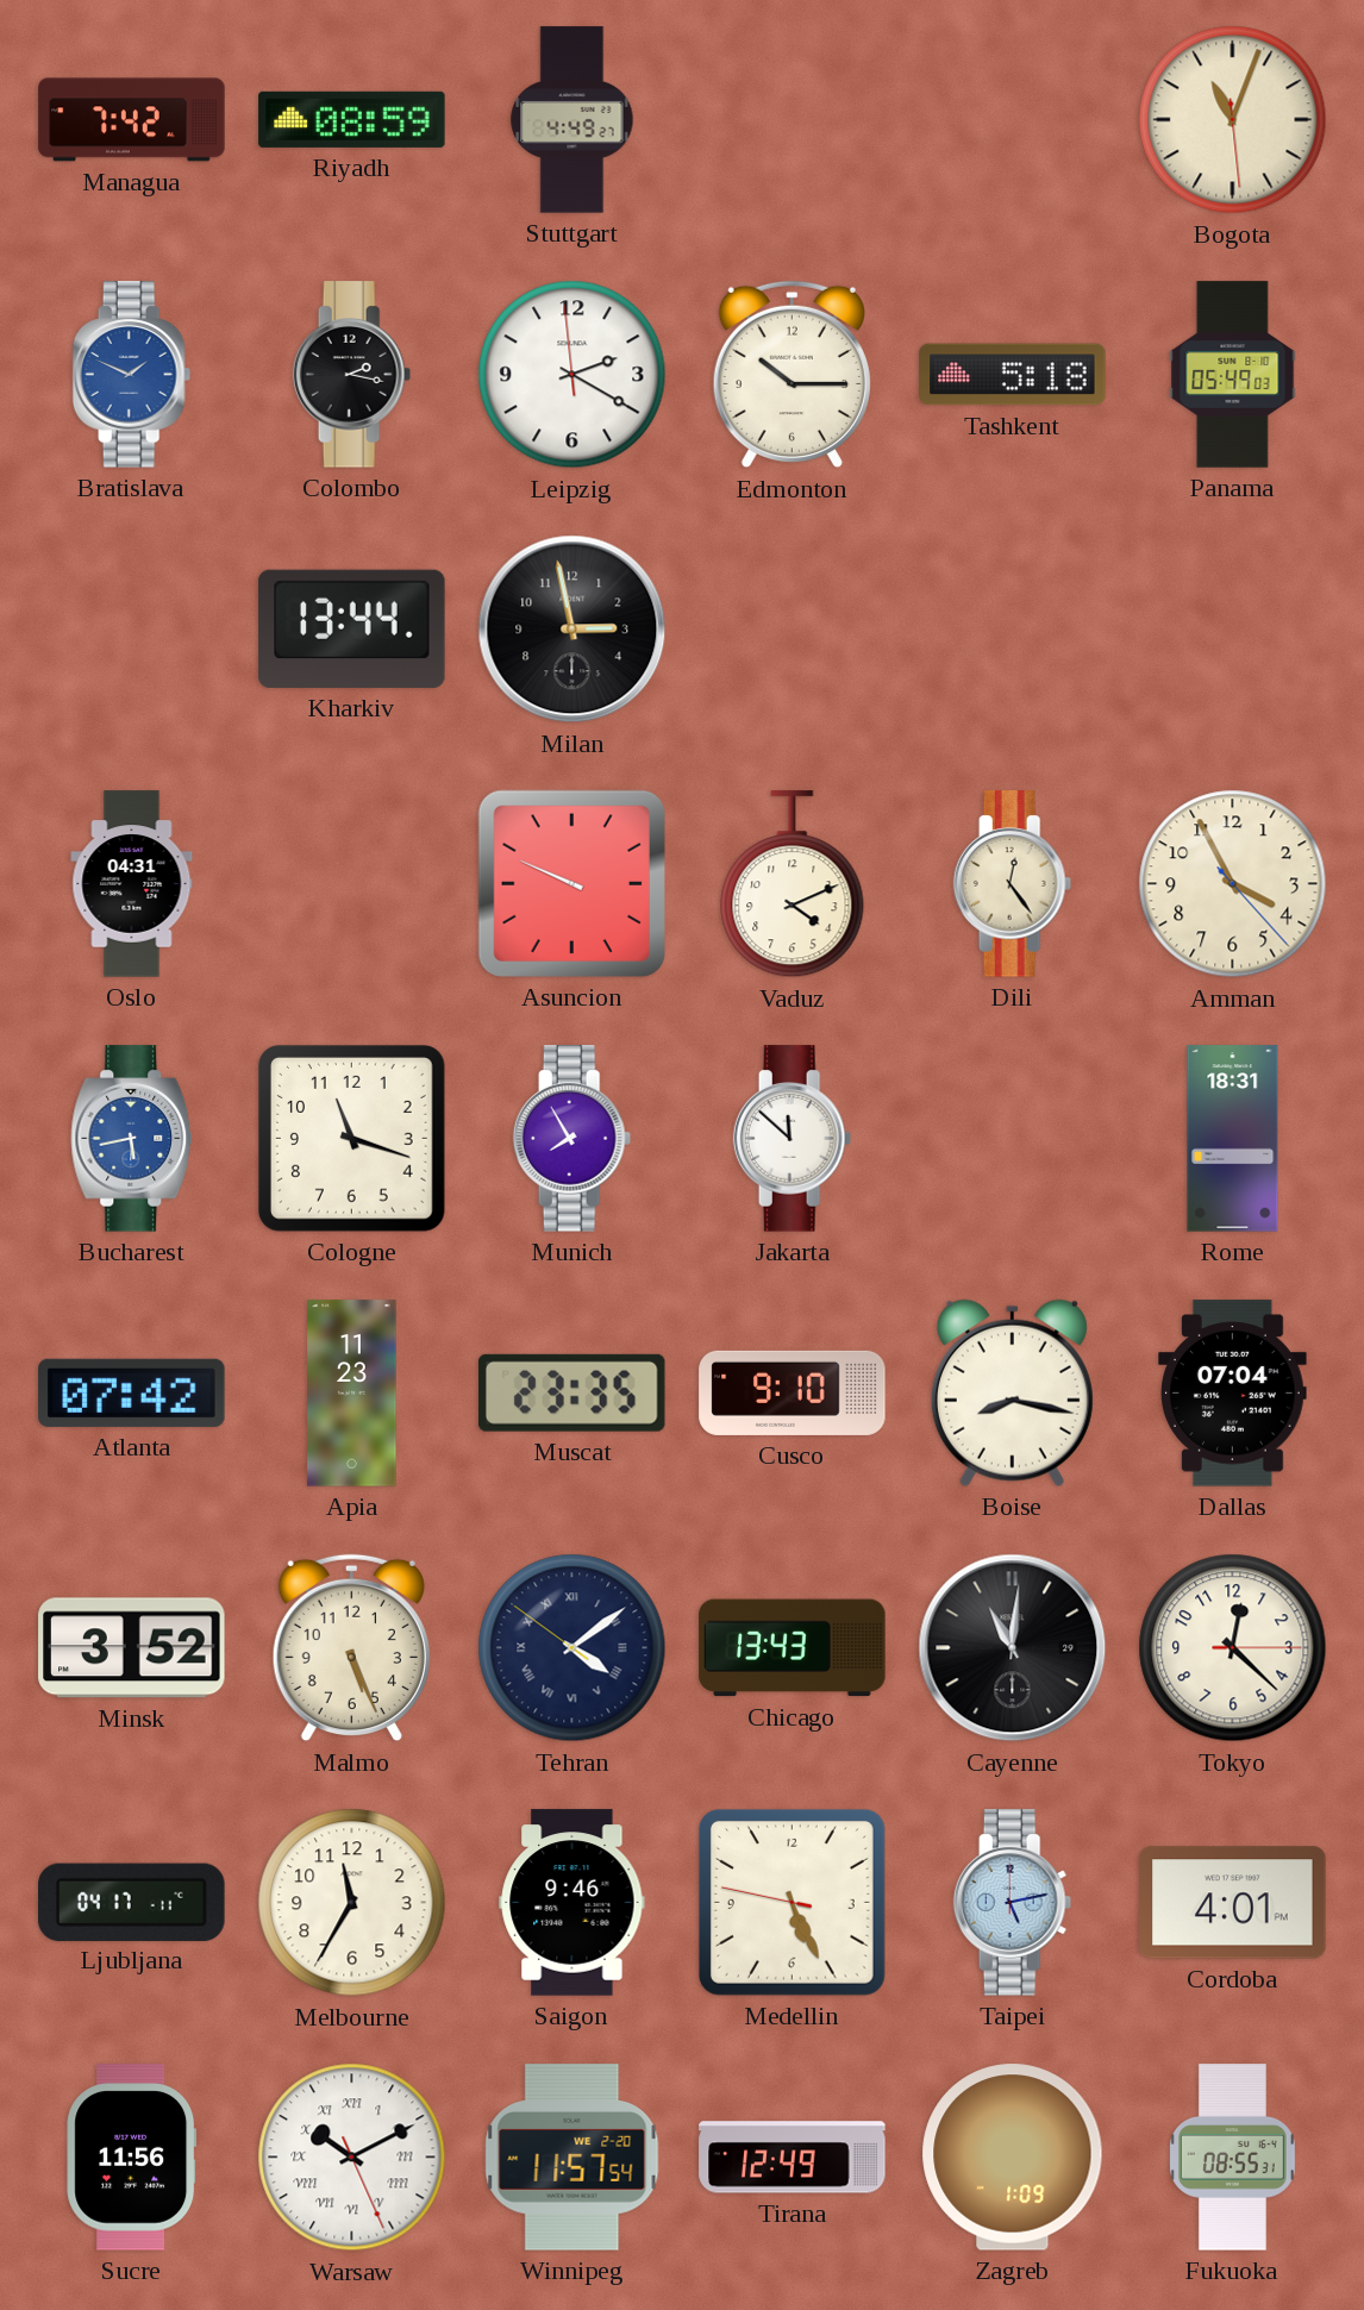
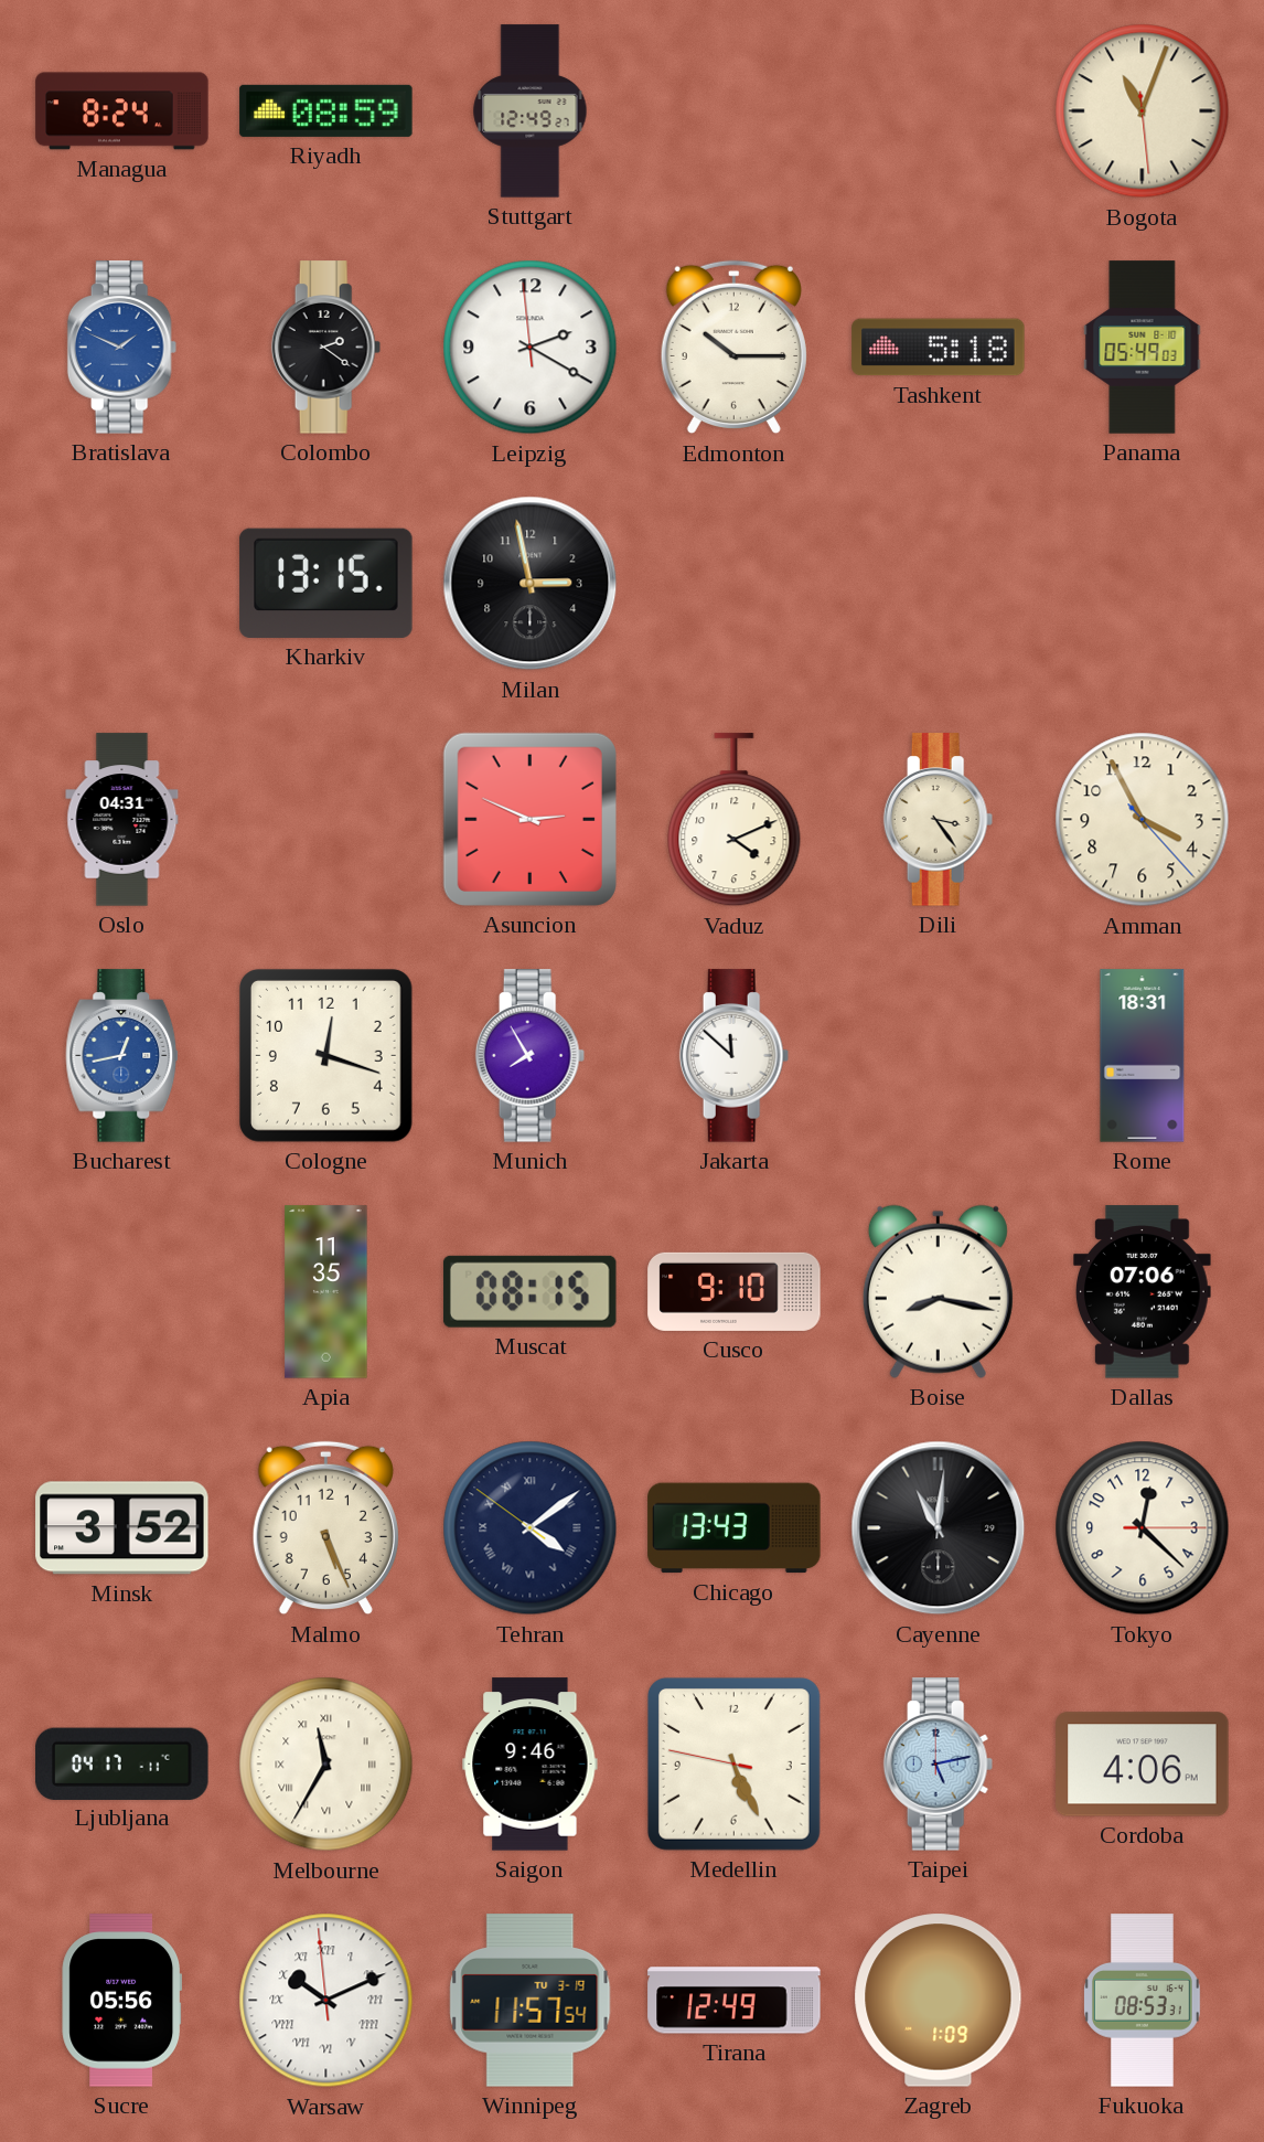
Managua: 7:42 -> 8:24
Stuttgart: 4:49 -> 12:49
Colombo: 2:17 -> 2:21
Kharkiv: 13:44 -> 13:15
Asuncion: 9:49 -> 2:49
Dili: 12:24 -> 3:24
Bucharest: 5:43 -> 12:43
Cologne: 11:18 -> 12:18
Atlanta: 07:42 -> none
Apia: 11:23 -> 11:35
Muscat: 23:35 -> 08:15
Dallas: 07:04 -> 07:06
Melbourne numerals: Arabic -> Roman
Cordoba: 4:01 -> 4:06
Sucre: 11:56 -> 05:56
Warsaw: 10:10:26 -> 10:10:59
Winnipeg date: WE 2-20 -> TU 3-19
Fukuoka: 08:55 -> 08:53
